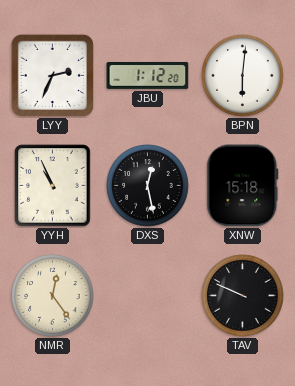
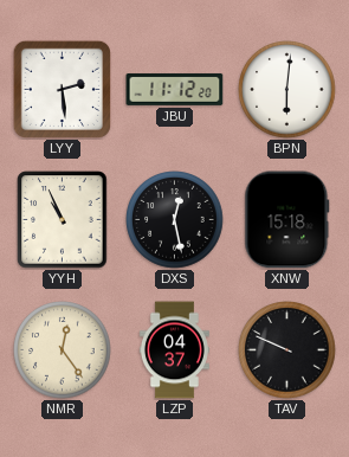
LYY: 2:34 -> 2:29
JBU: 1:12 -> 11:12
LZP: none -> 04:37
